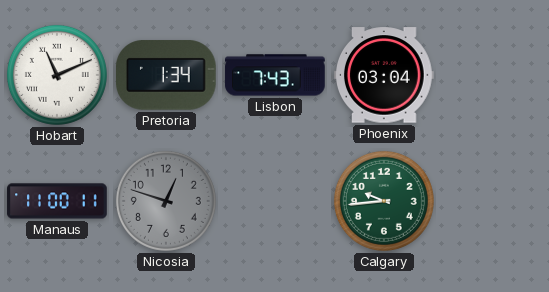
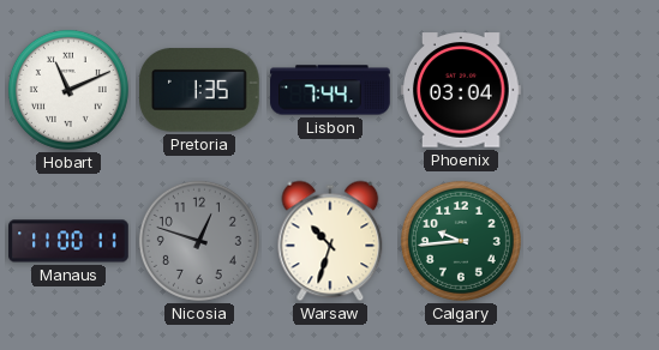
Pretoria: 1:34 -> 1:35
Lisbon: 7:43 -> 7:44
Warsaw: none -> 10:33
